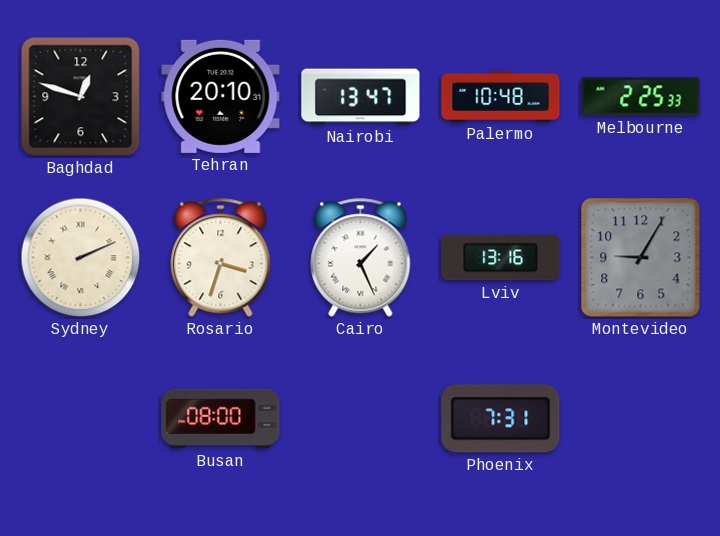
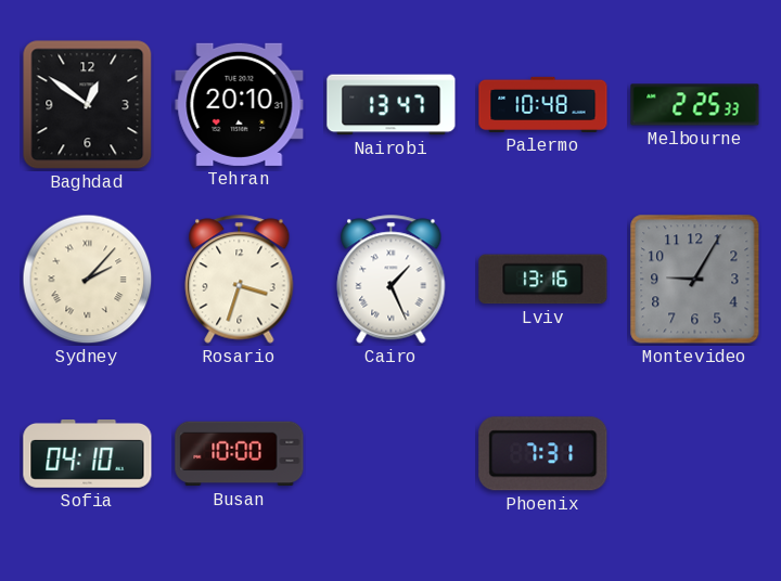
Baghdad: 12:48 -> 12:51
Sydney: 2:11 -> 2:07
Sofia: none -> 04:10
Busan: 08:00 -> 10:00
